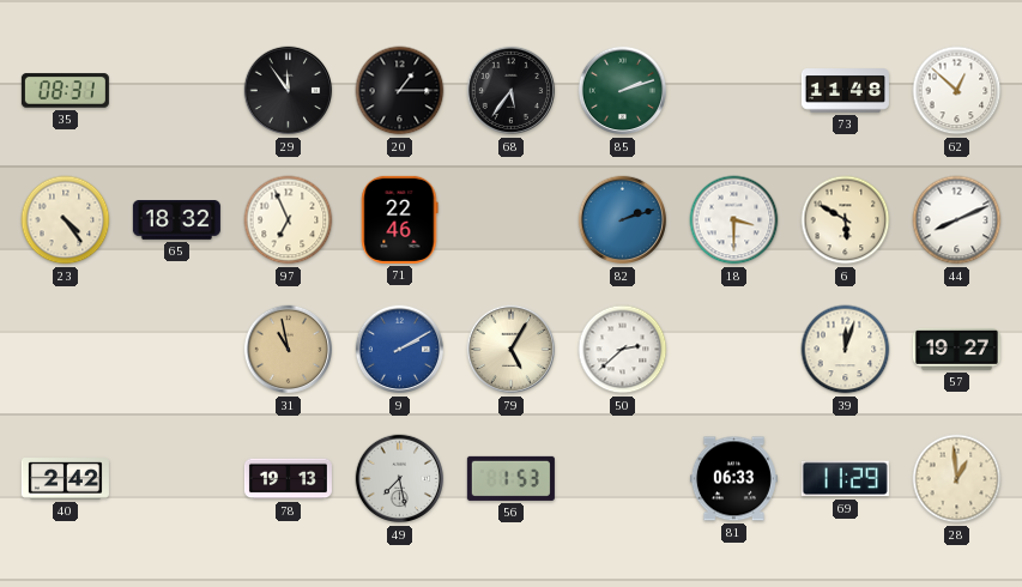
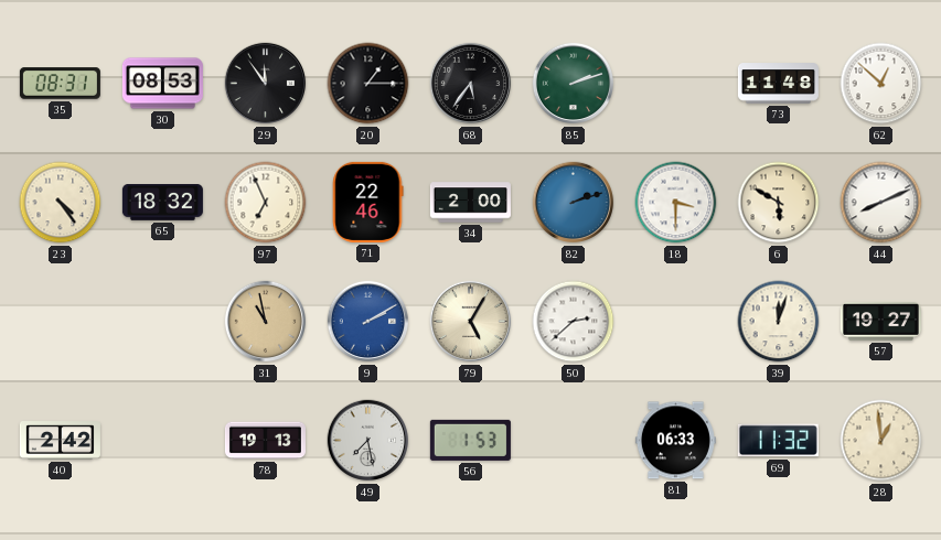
30: none -> 08:53
34: none -> 2:00
69: 11:29 -> 11:32
